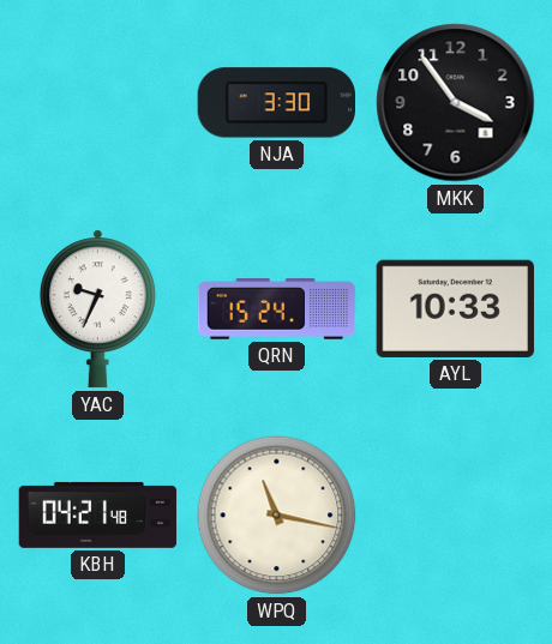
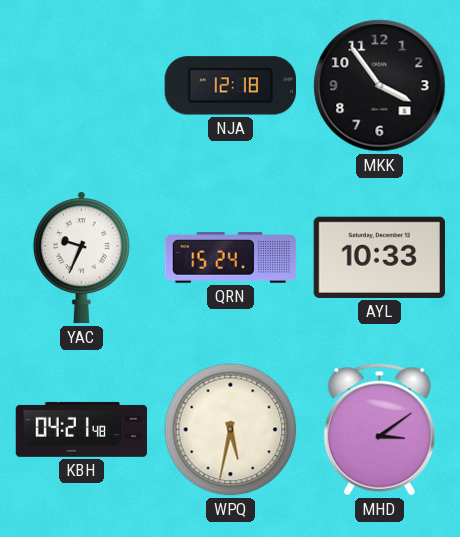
NJA: 3:30 -> 12:18
WPQ: 11:17 -> 5:32
MHD: none -> 3:09
